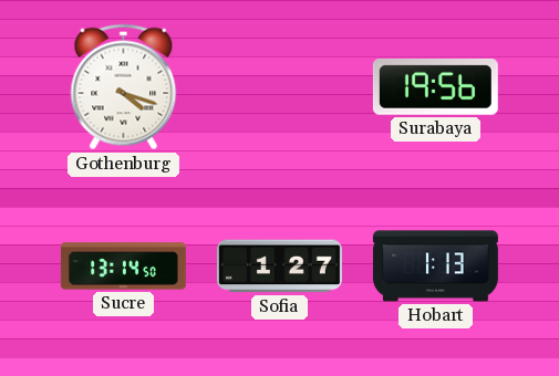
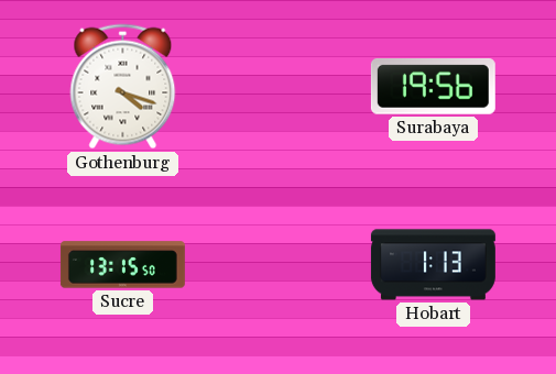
Sucre: 13:14 -> 13:15
Sofia: 1:27 -> none
